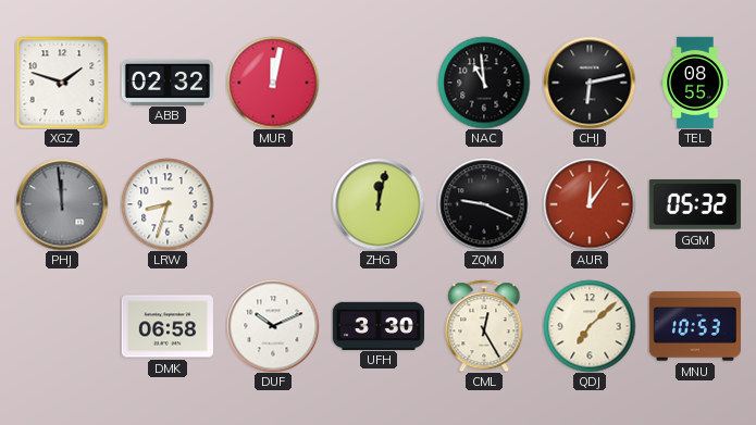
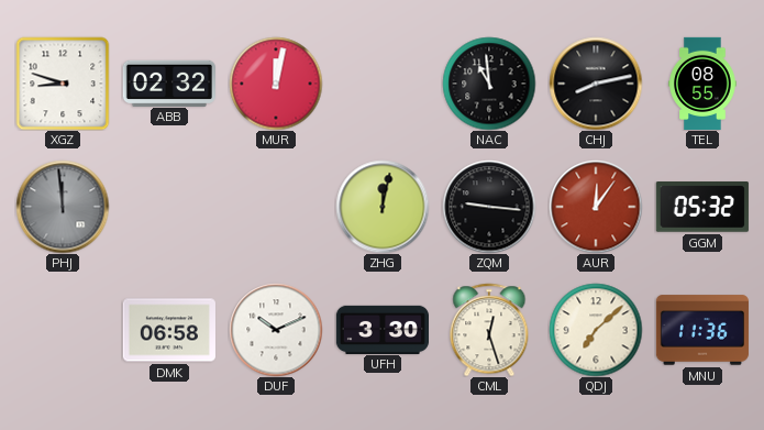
XGZ: 1:48 -> 8:48
CHJ: 6:13 -> 8:13
LRW: 8:33 -> none
ZQM: 9:19 -> 9:16
CML: 12:25 -> 12:27
MNU: 10:53 -> 11:36
